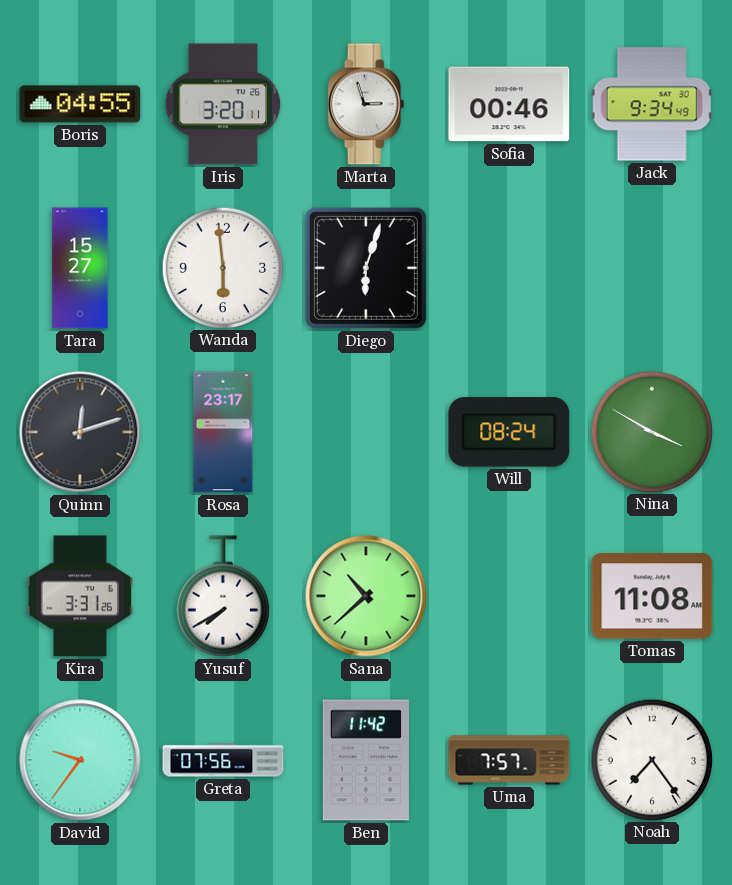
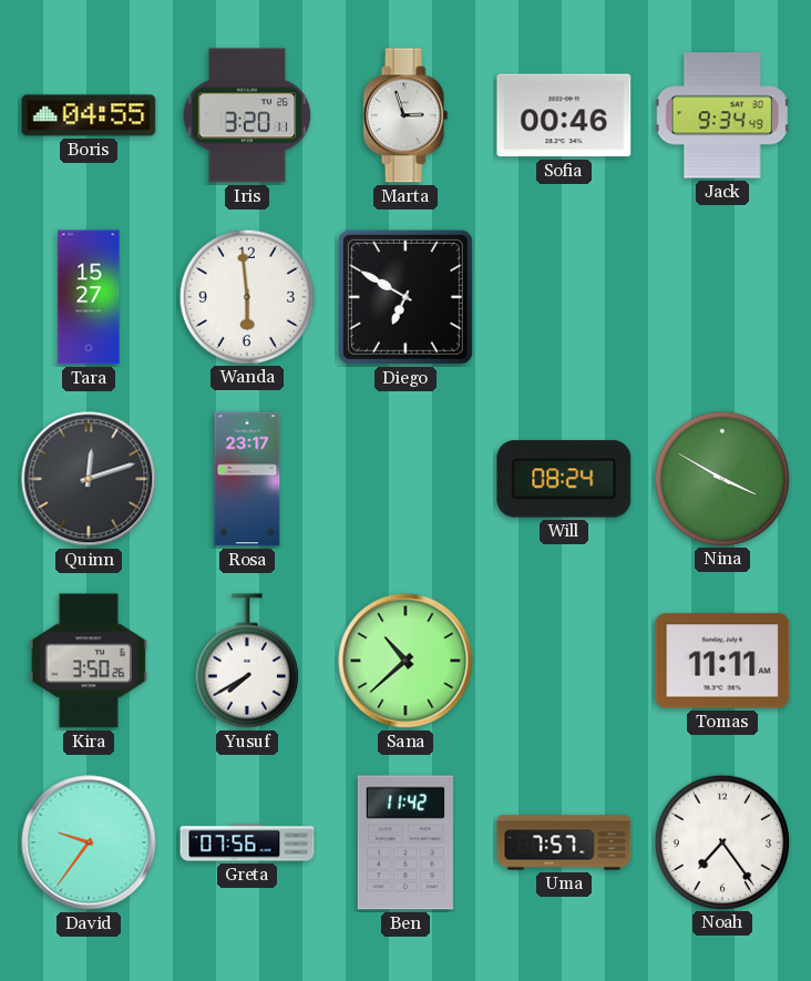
Diego: 6:03 -> 6:50
Kira: 3:31 -> 3:50
Tomas: 11:08 -> 11:11
